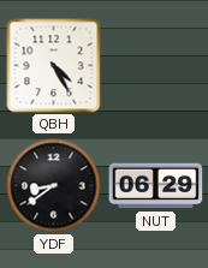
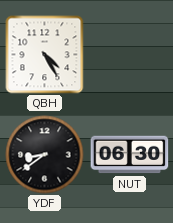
NUT: 06:29 -> 06:30
